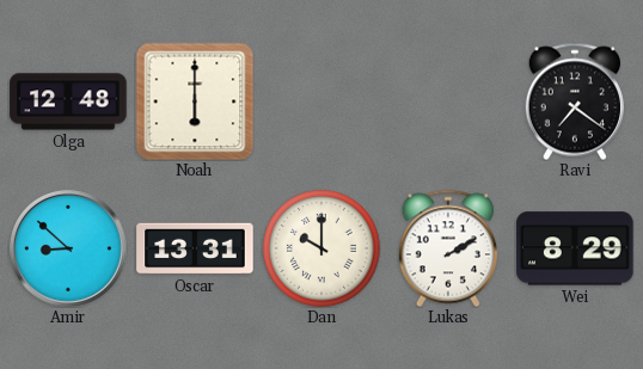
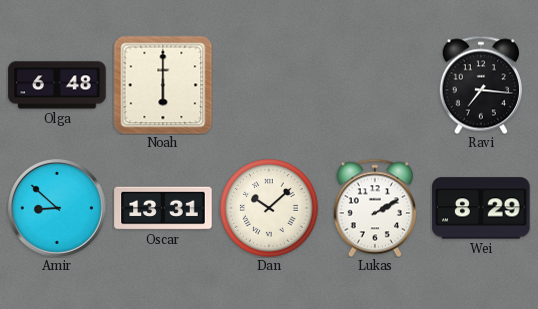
Olga: 12:48 -> 6:48
Ravi: 7:21 -> 7:16
Dan: 10:00 -> 10:08
